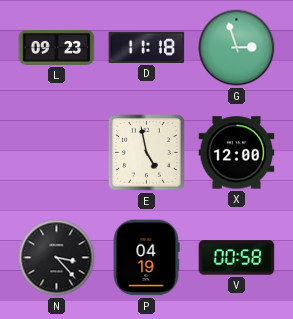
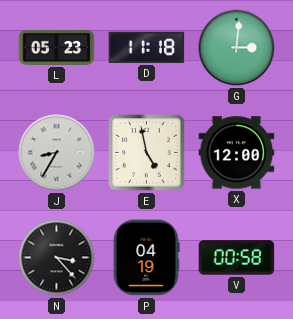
L: 09:23 -> 05:23
G: 2:57 -> 3:01
J: none -> 8:35
